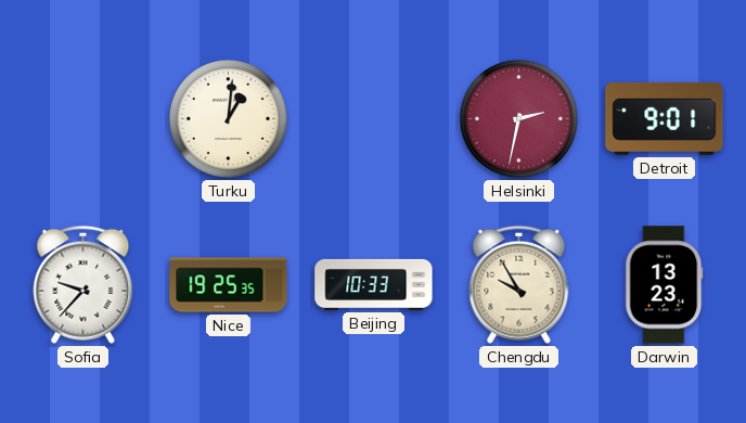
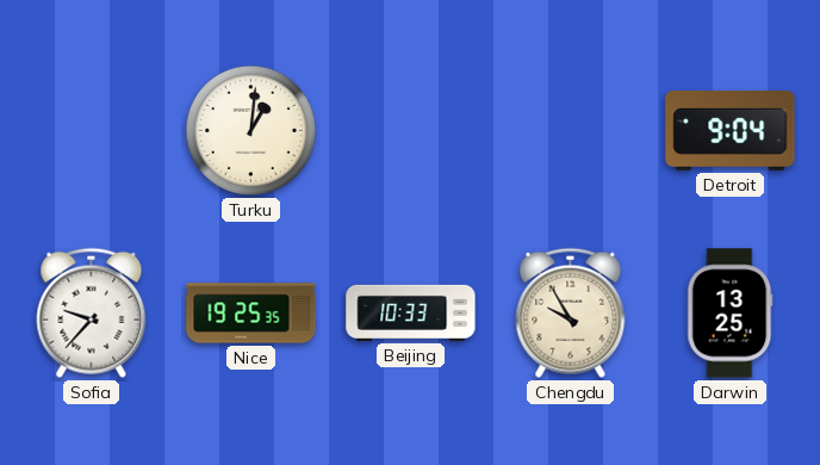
Helsinki: 2:32 -> none
Detroit: 9:01 -> 9:04
Darwin: 13:23 -> 13:25
